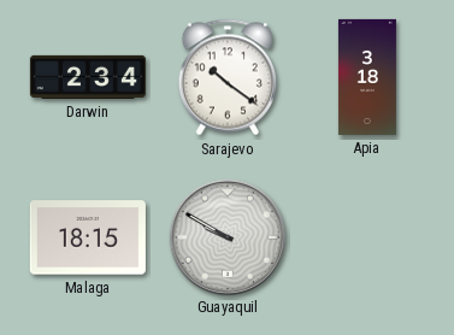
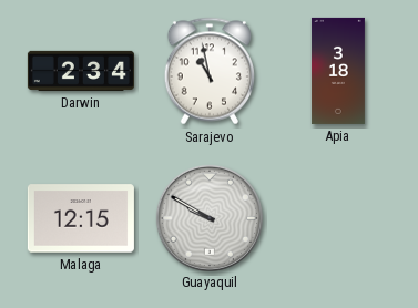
Sarajevo: 10:21 -> 10:58
Malaga: 18:15 -> 12:15
